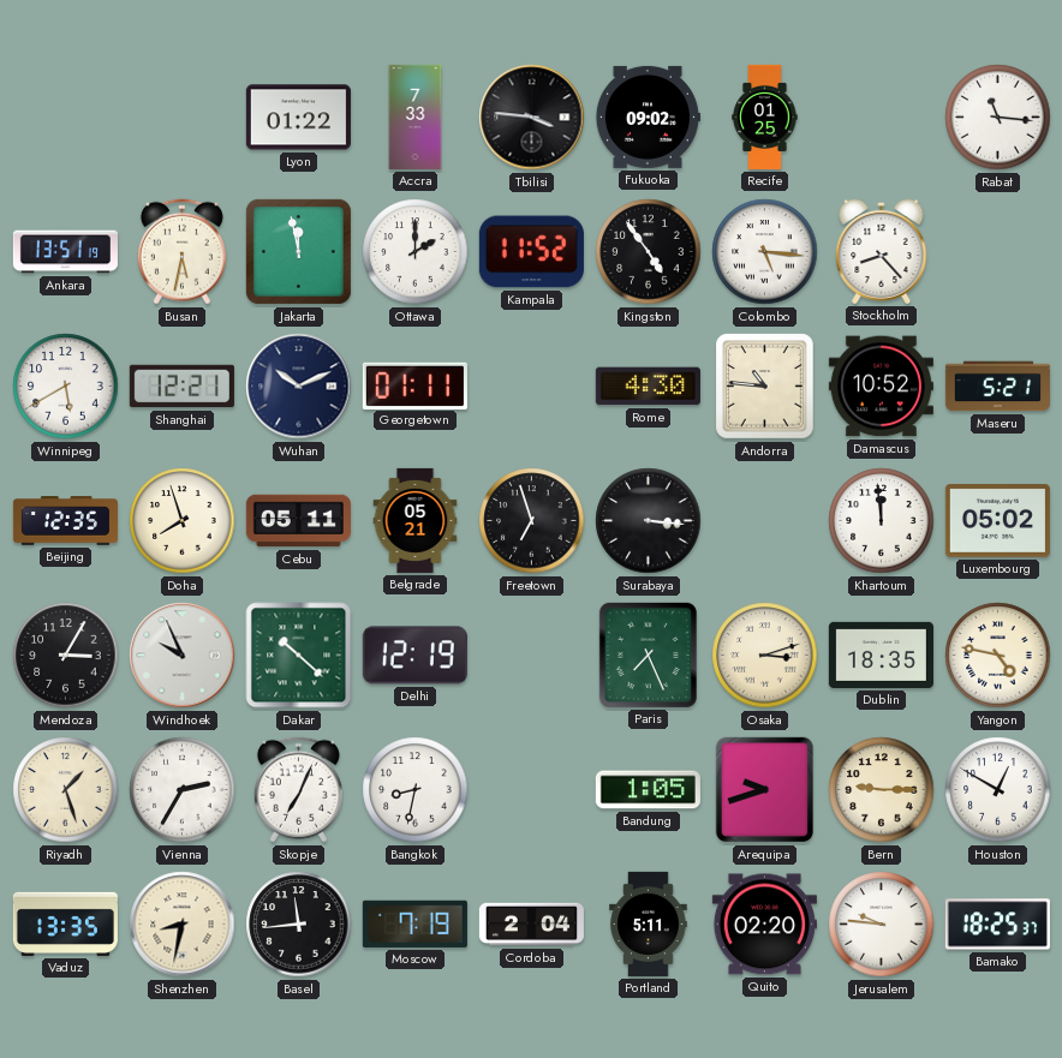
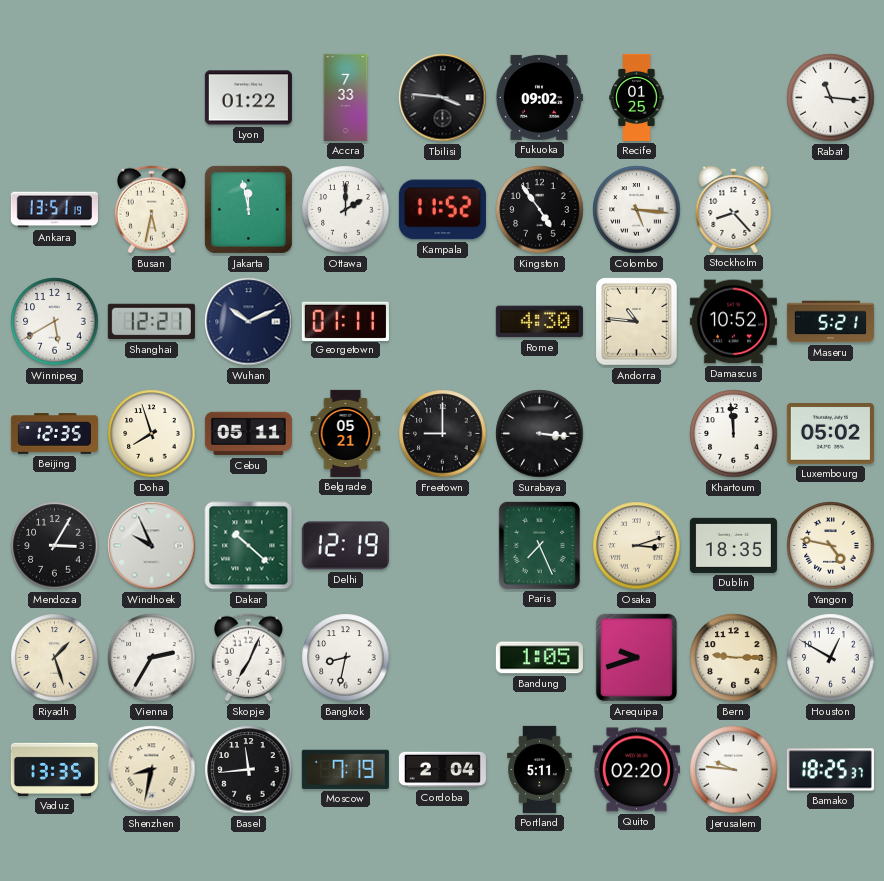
Freetown: 6:57 -> 9:00
